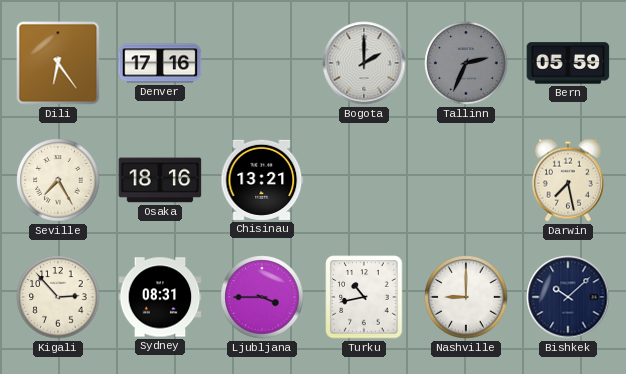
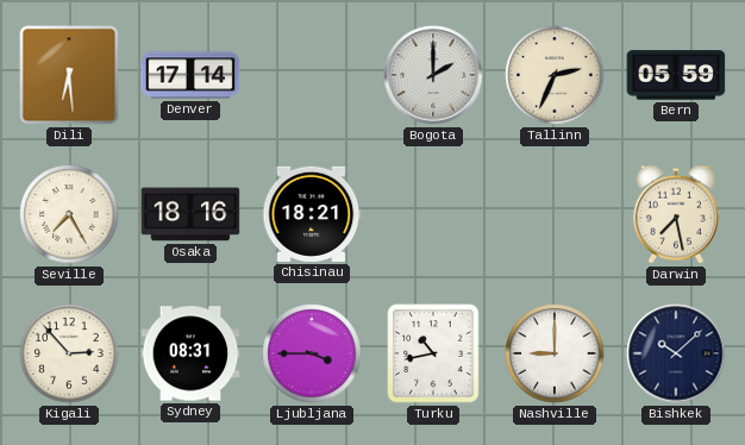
Dili: 6:24 -> 6:29
Denver: 17:16 -> 17:14
Tallinn dial: grey -> cream
Chisinau: 13:21 -> 18:21
